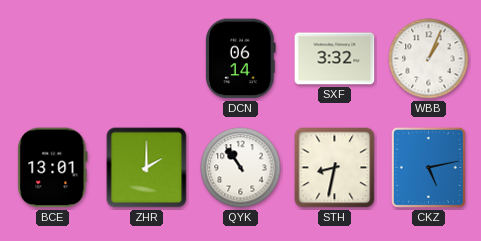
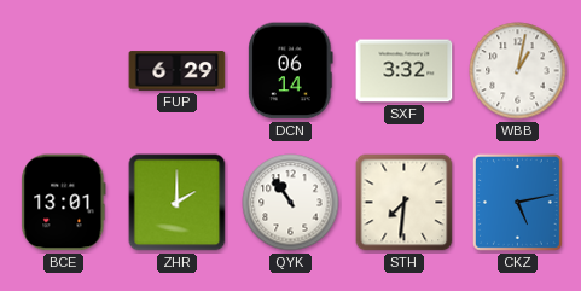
FUP: none -> 6:29
WBB: 1:04 -> 1:02
STH: 8:32 -> 7:31
